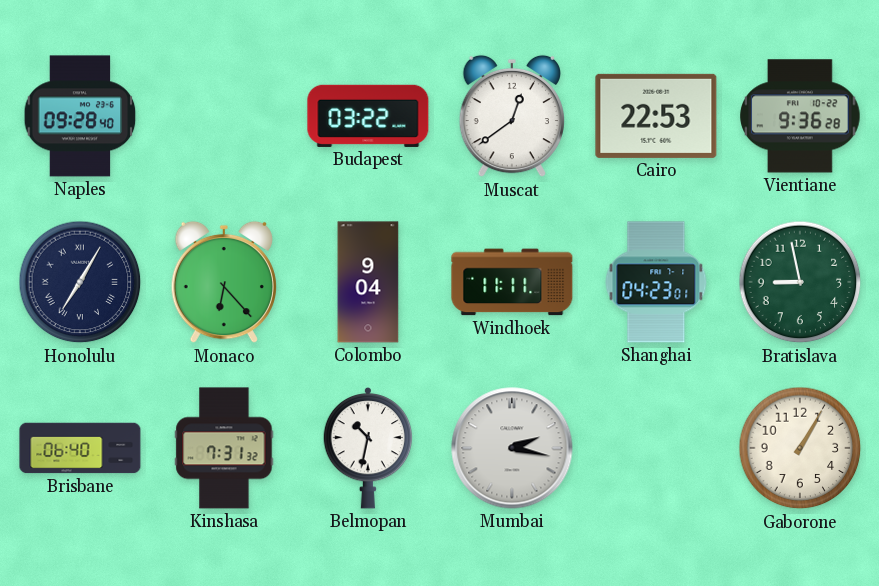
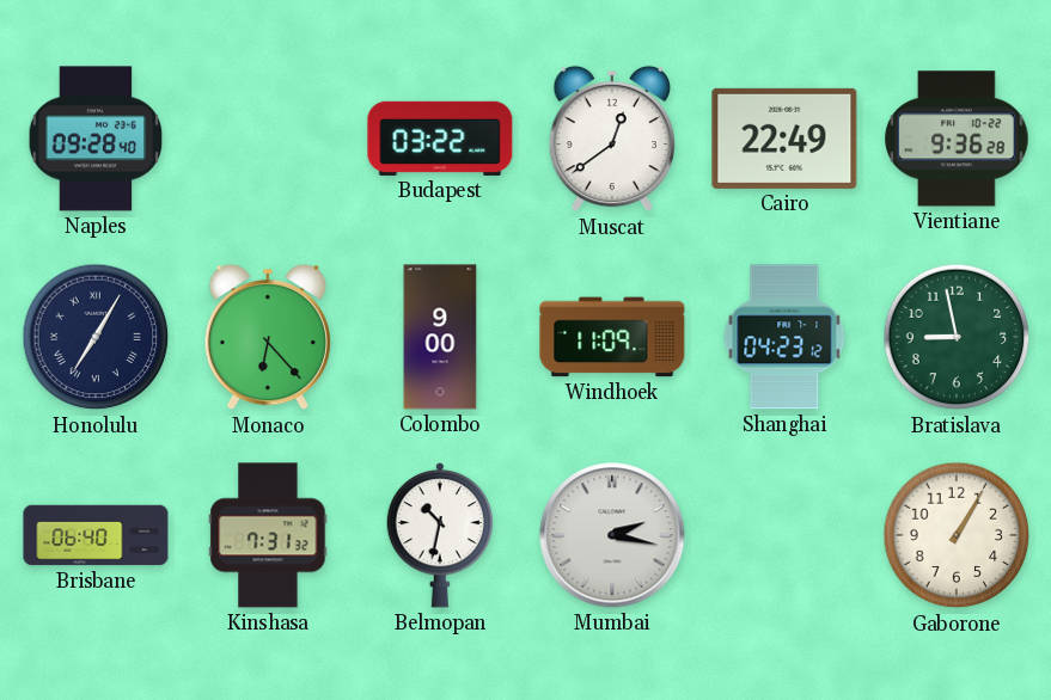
Cairo: 22:53 -> 22:49
Colombo: 9:04 -> 9:00
Windhoek: 11:11 -> 11:09
Shanghai: 04:23:01 -> 04:23:12
